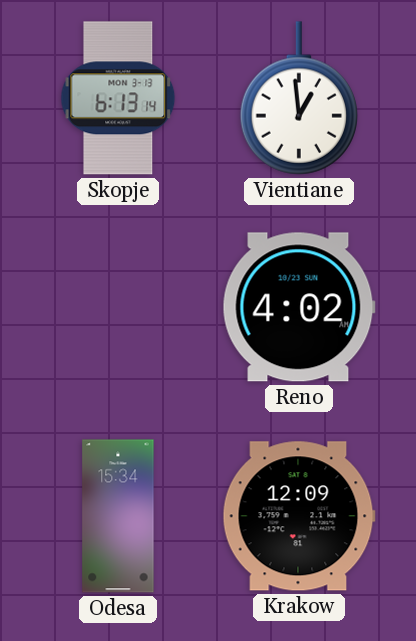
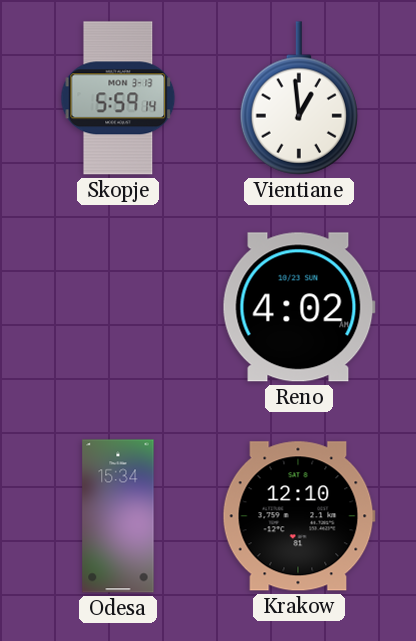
Skopje: 6:13 -> 5:59
Krakow: 12:09 -> 12:10
